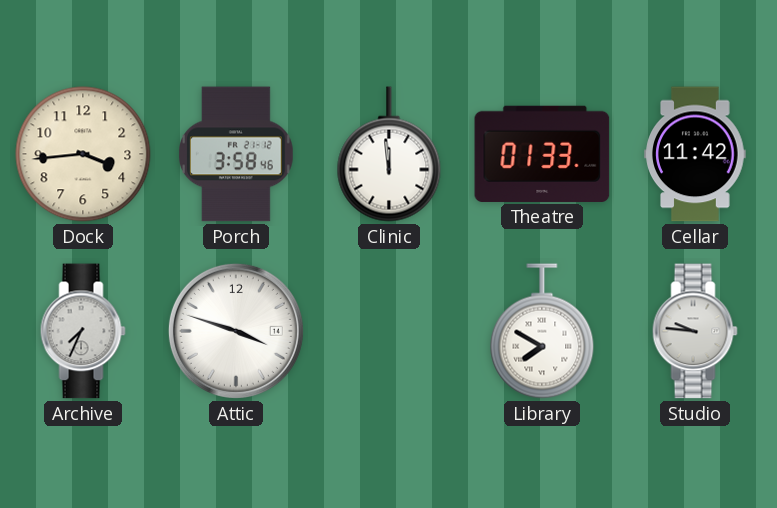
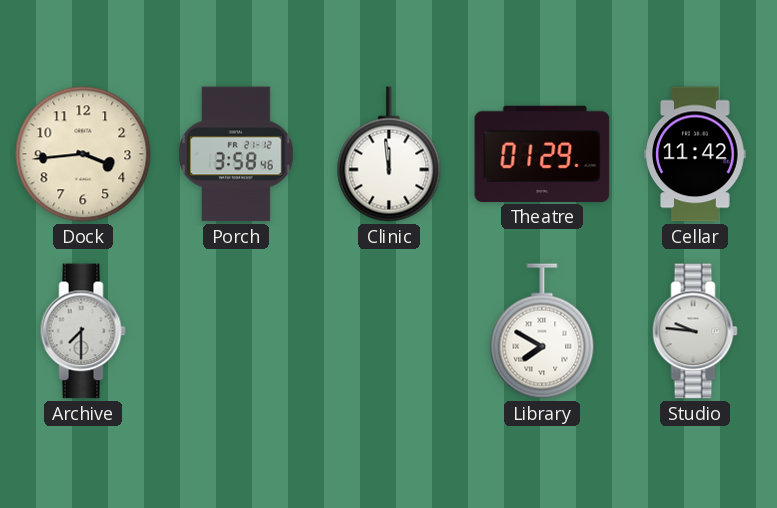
Theatre: 01:33 -> 01:29
Archive: 7:34 -> 7:30
Attic: 3:48 -> none
